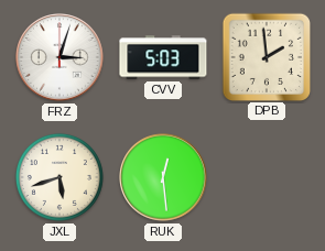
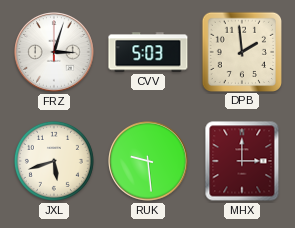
RUK: 12:29 -> 9:29
MHX: none -> 3:00
